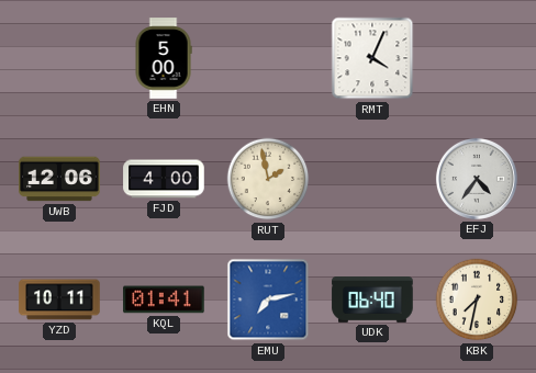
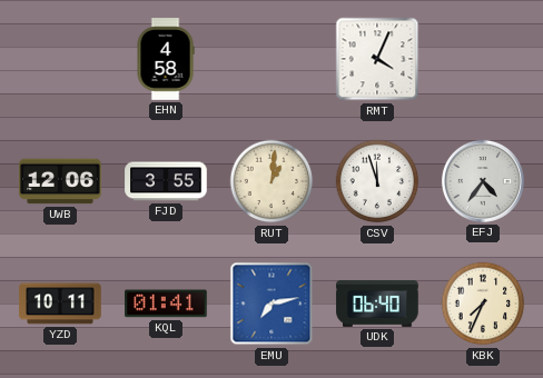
EHN: 5:00 -> 4:58
FJD: 4:00 -> 3:55
RUT: 1:58 -> 1:01
CSV: none -> 11:57
KBK: 7:32 -> 7:34
